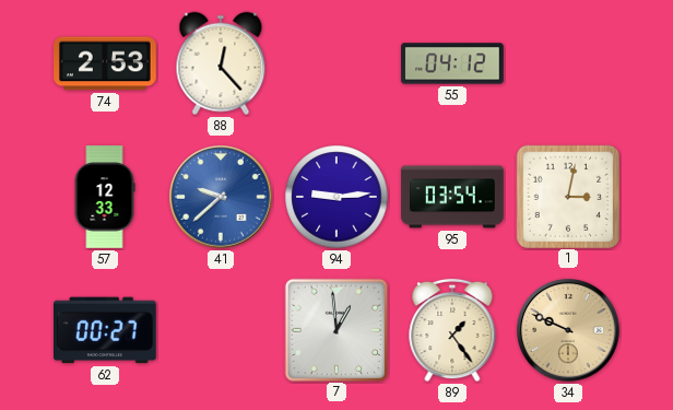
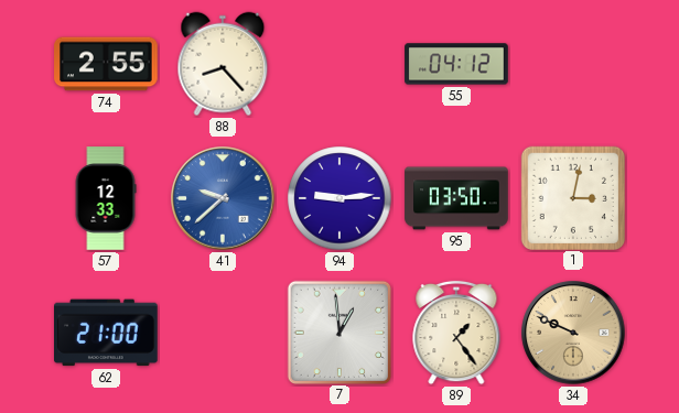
74: 2:53 -> 2:55
88: 12:23 -> 8:23
95: 03:54 -> 03:50
62: 00:27 -> 21:00
